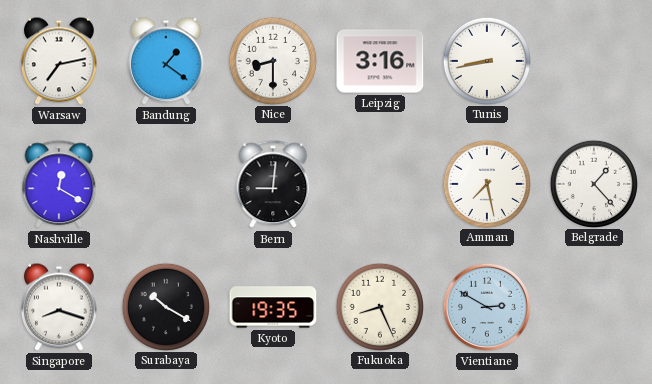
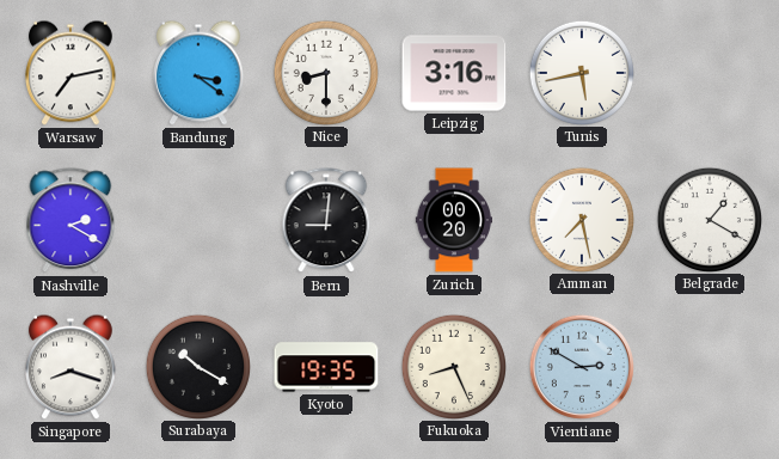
Bandung: 1:21 -> 3:21
Tunis: 8:43 -> 5:43
Nashville: 12:20 -> 2:20
Zurich: none -> 00:20
Belgrade: 1:23 -> 1:20
